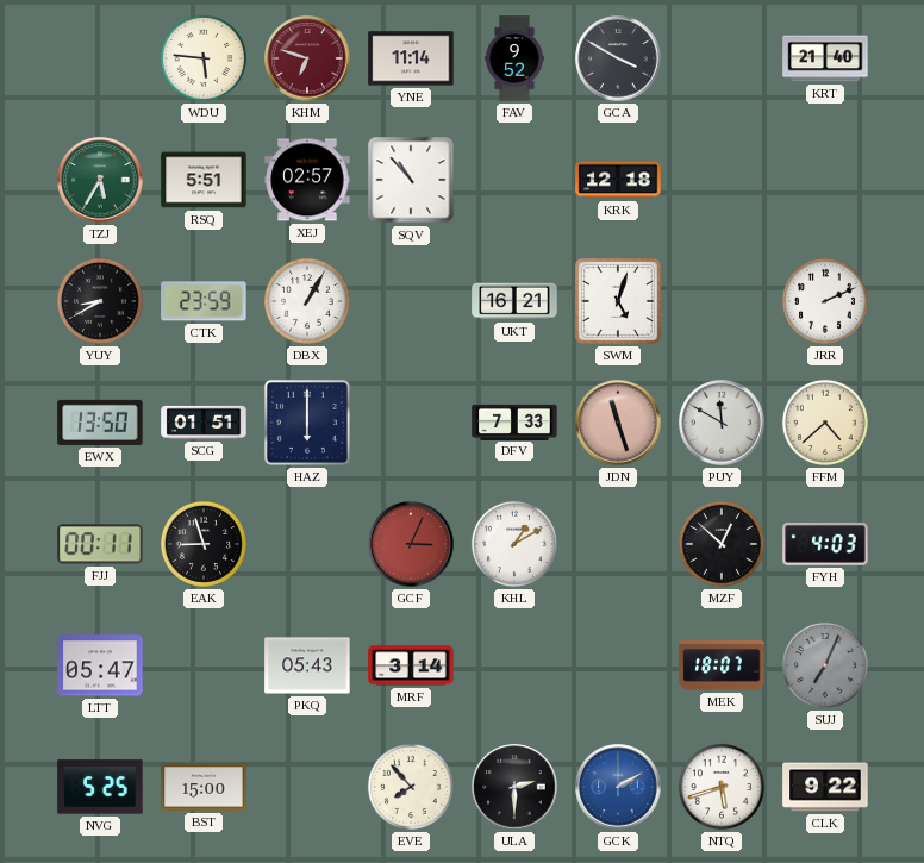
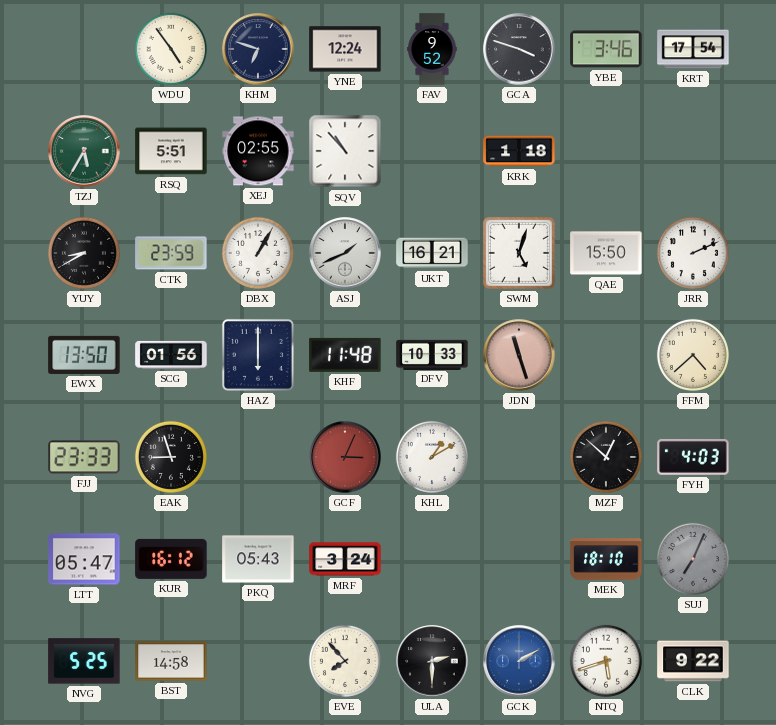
WDU: 5:46 -> 4:54
KHM dial: burgundy -> navy
YNE: 11:14 -> 12:24
GCA: 3:50 -> 3:48
YBE: none -> 3:46
KRT: 21:40 -> 17:54
XEJ: 02:57 -> 02:55
KRK: 12:18 -> 1:18
ASJ: none -> 1:41
QAE: none -> 15:50
SCG: 01:51 -> 01:56
KHF: none -> 11:48
DFV: 7:33 -> 10:33
PUY: 11:50 -> none
FJJ: 00:11 -> 23:33
KUR: none -> 16:12
MRF: 3:14 -> 3:24
MEK: 18:07 -> 18:10
BST: 15:00 -> 14:58
